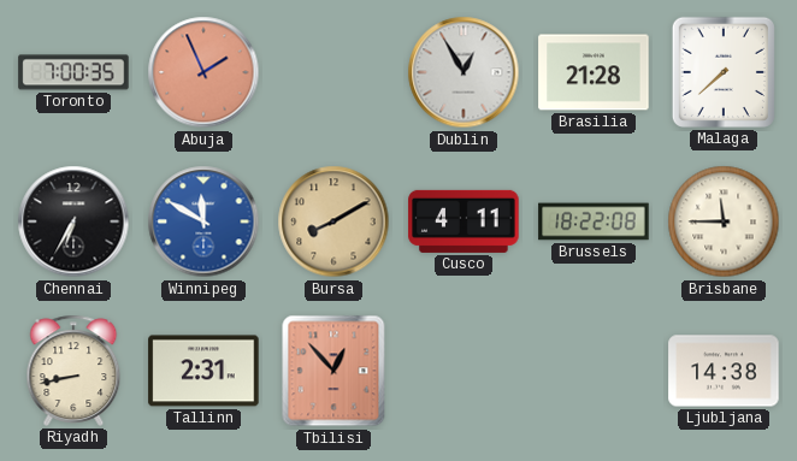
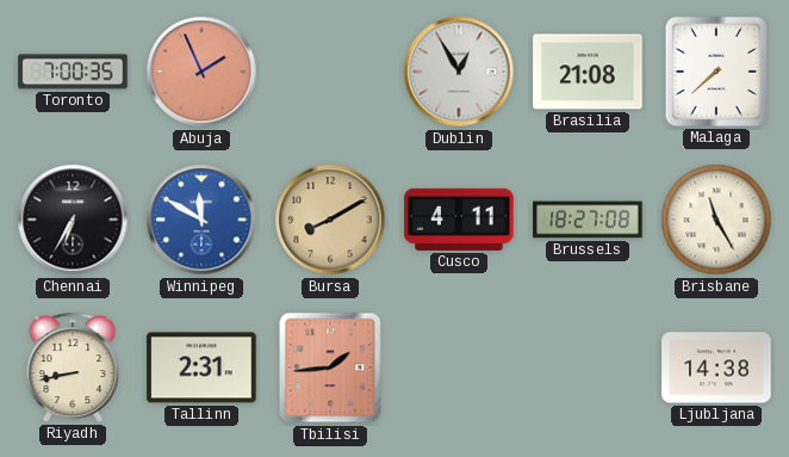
Brasilia: 21:28 -> 21:08
Brussels: 18:22 -> 18:27
Brisbane: 11:45 -> 11:25
Tbilisi: 12:53 -> 1:44
